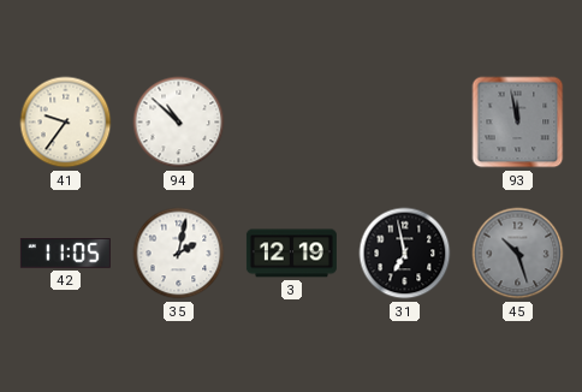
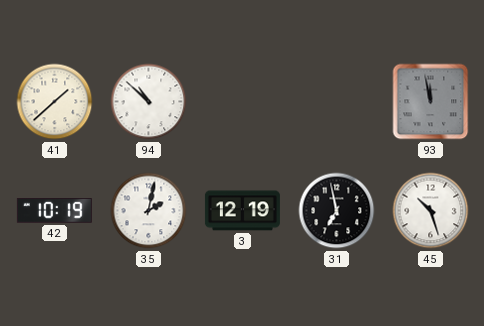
41: 9:36 -> 1:38
42: 11:05 -> 10:19
45 dial: grey -> white
